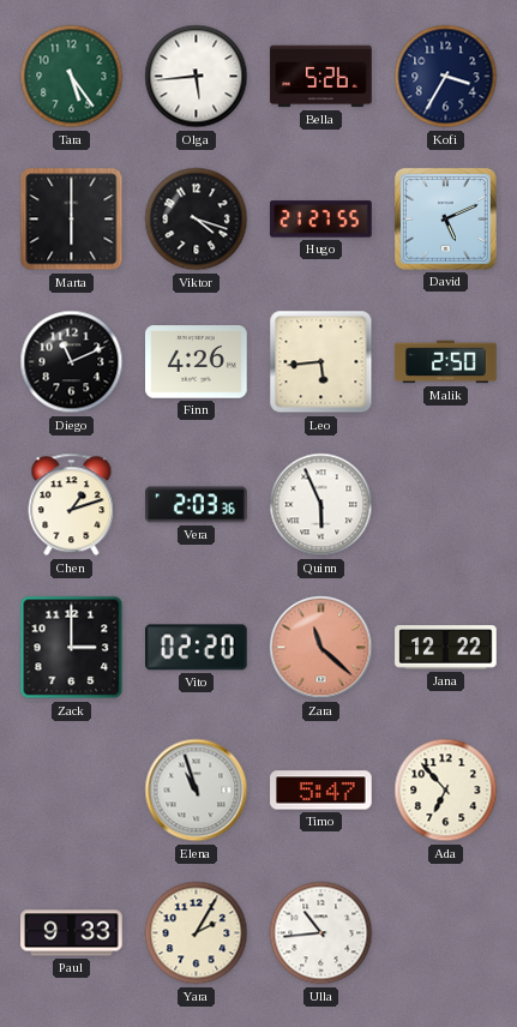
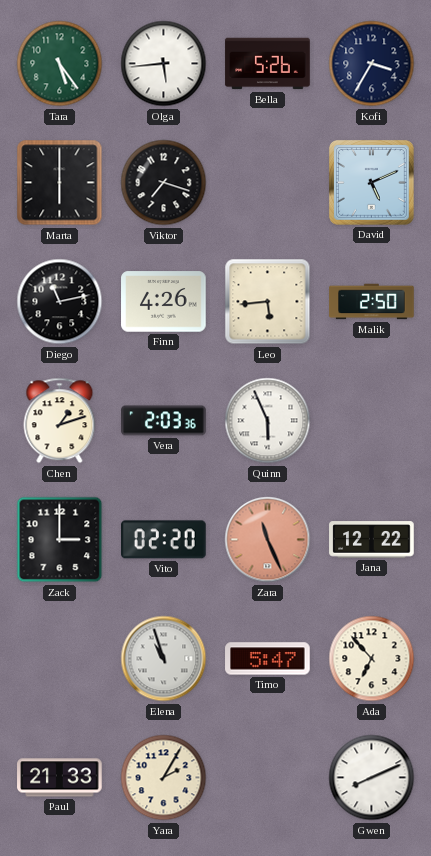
Viktor: 4:18 -> 7:18
Hugo: 21:27 -> none
Diego: 11:11 -> 11:13
Zara: 11:22 -> 11:26
Paul: 9:33 -> 21:33
Ulla: 10:44 -> none
Gwen: none -> 8:11
